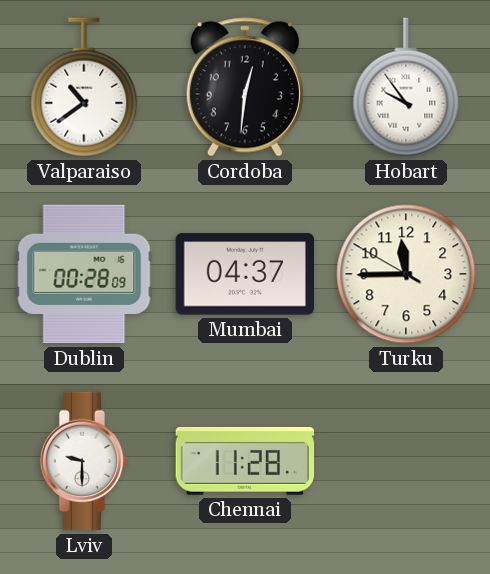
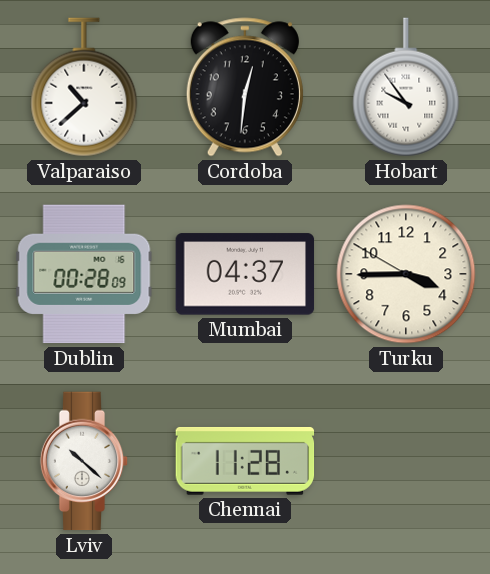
Valparaiso: 10:39 -> 10:38
Turku: 11:44 -> 3:44
Lviv: 9:30 -> 10:22
